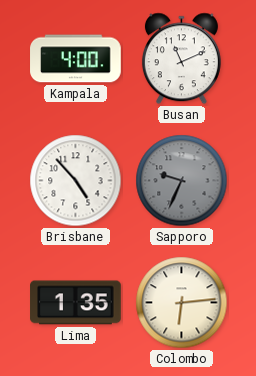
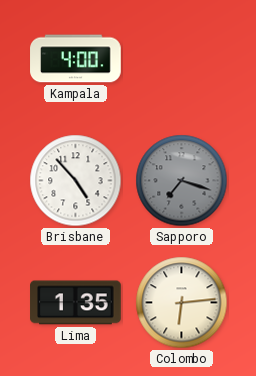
Busan: 11:11 -> none
Sapporo: 9:34 -> 7:18
